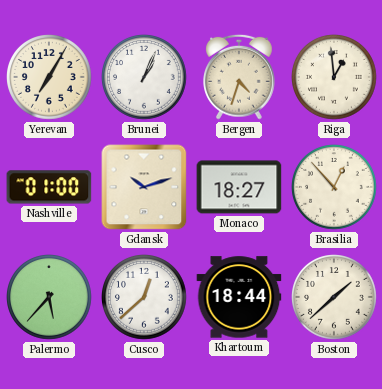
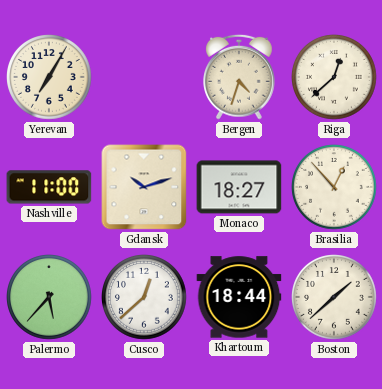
Brunei: 1:04 -> none
Riga: 12:59 -> 12:38
Nashville: 01:00 -> 11:00
